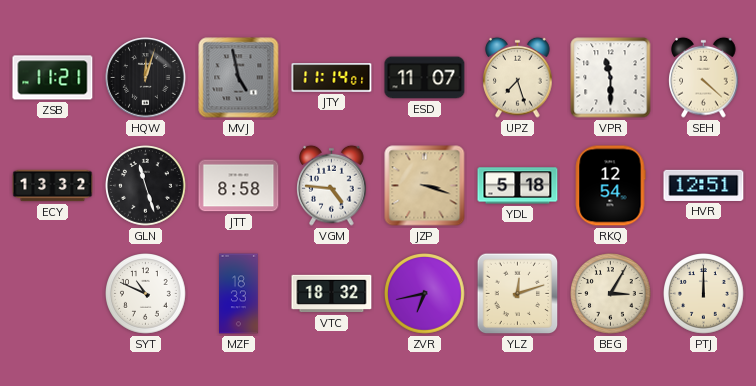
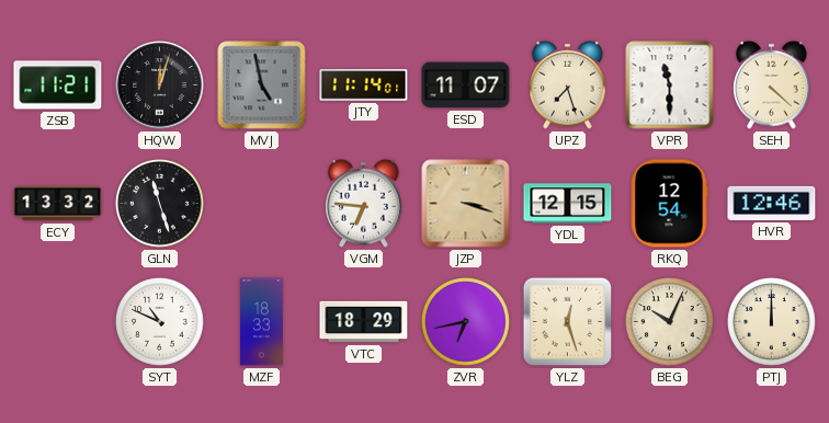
JTT: 8:58 -> none
VGM: 4:46 -> 6:46
YDL: 5:18 -> 12:15
HVR: 12:51 -> 12:46
VTC: 18:32 -> 18:29
YLZ: 12:12 -> 12:27
BEG: 3:05 -> 10:04
